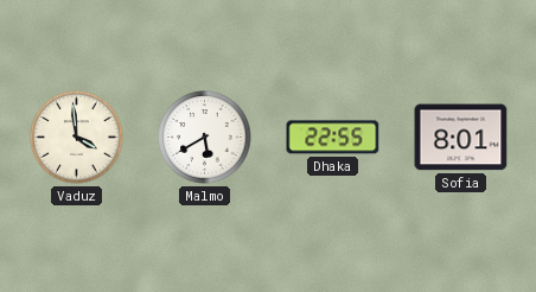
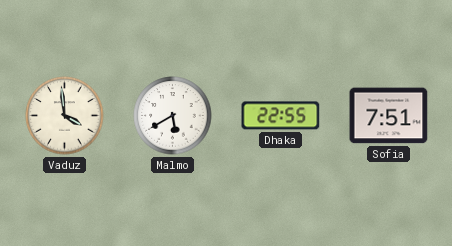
Sofia: 8:01 -> 7:51
